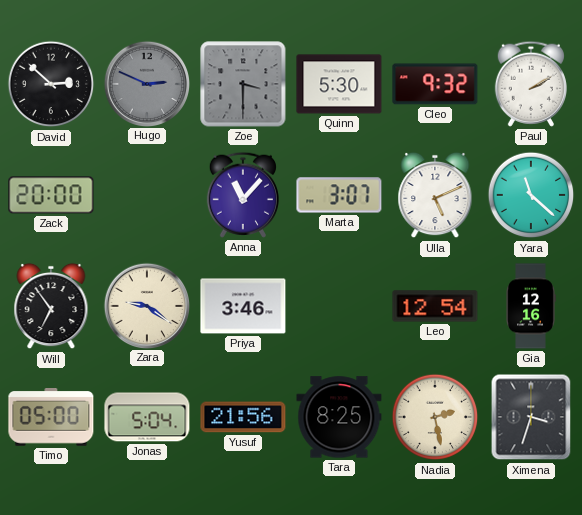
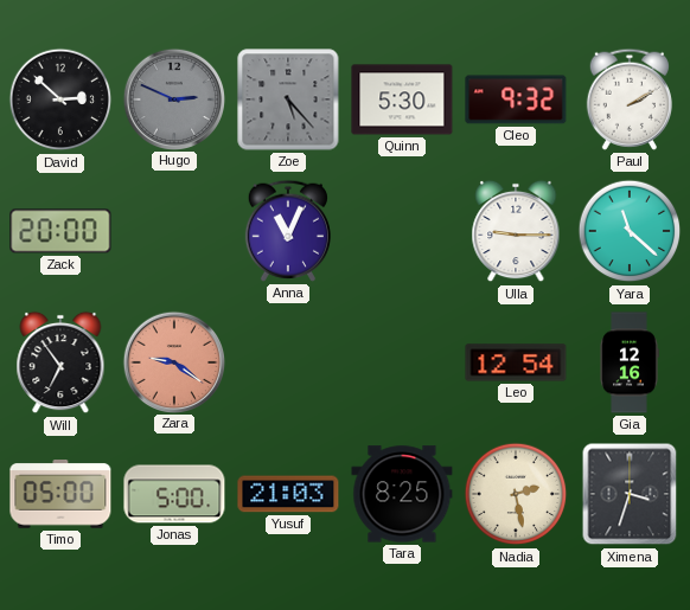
Zoe: 3:30 -> 5:23
Anna: 11:07 -> 11:04
Marta: 3:07 -> none
Ulla: 5:11 -> 9:15
Zara dial: cream -> salmon
Priya: 3:46 -> none
Jonas: 5:04 -> 5:00
Yusuf: 21:56 -> 21:03
